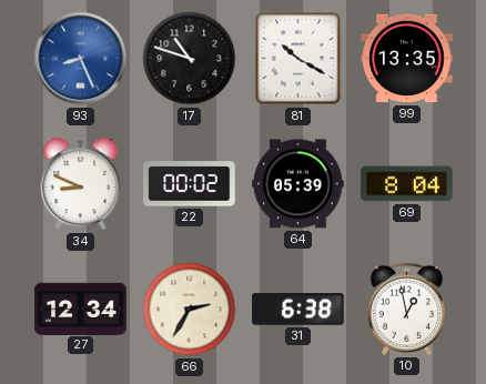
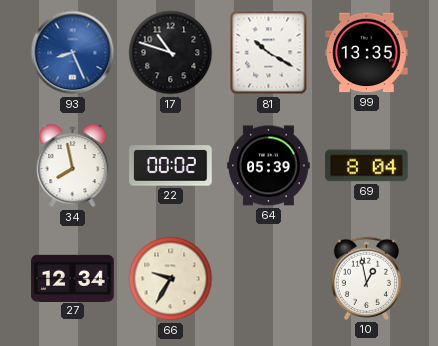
34: 8:49 -> 7:58
66: 2:35 -> 9:35
31: 6:38 -> none
